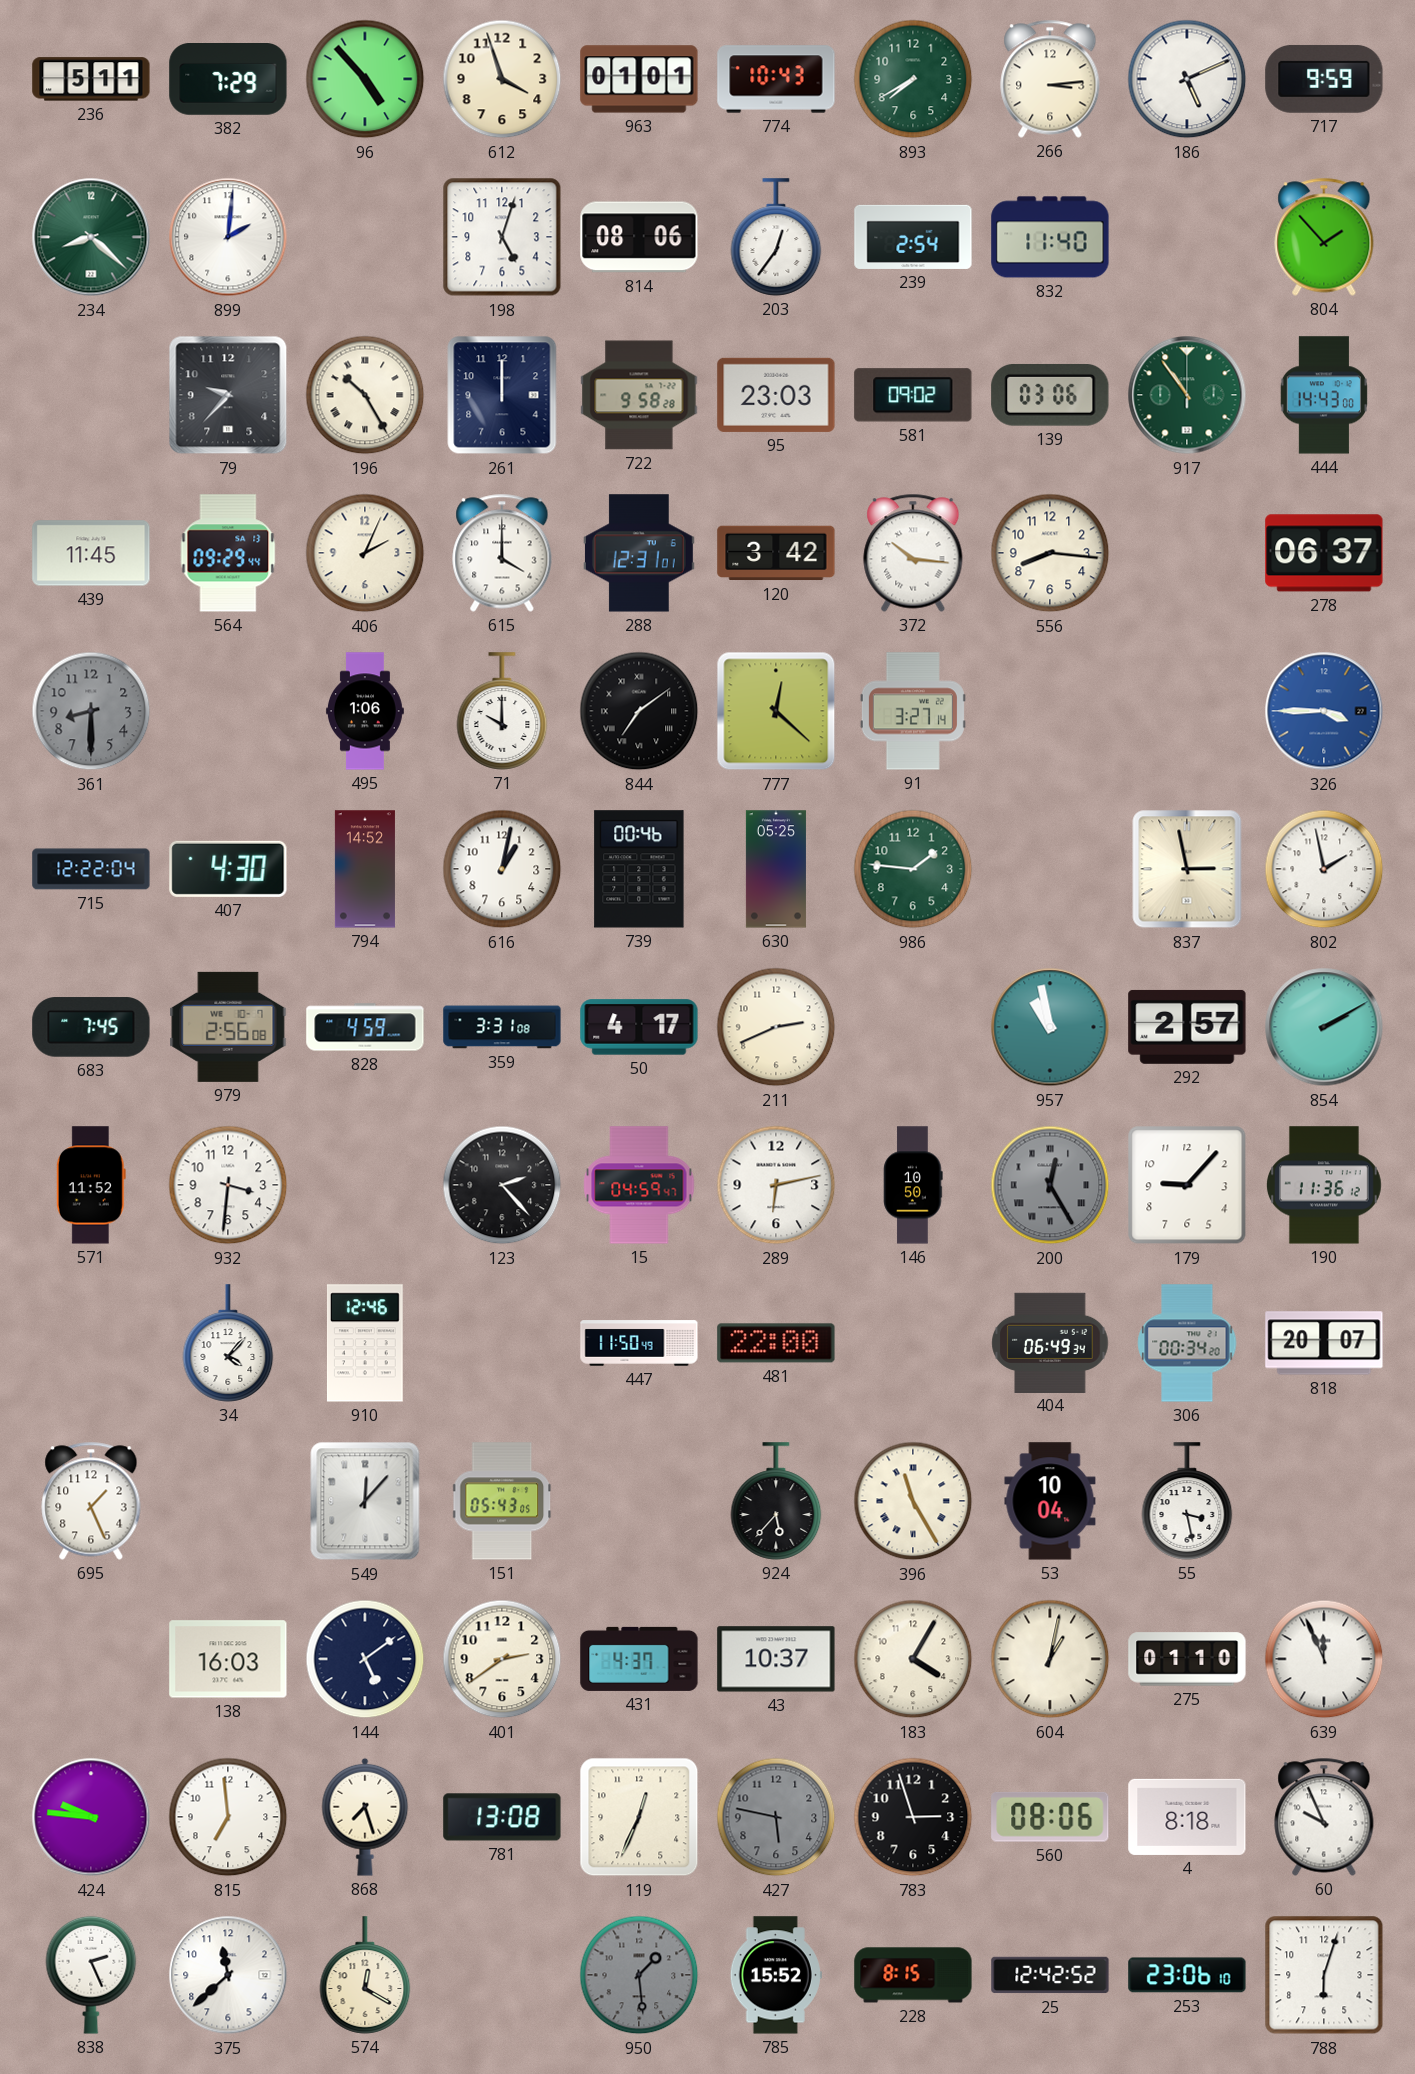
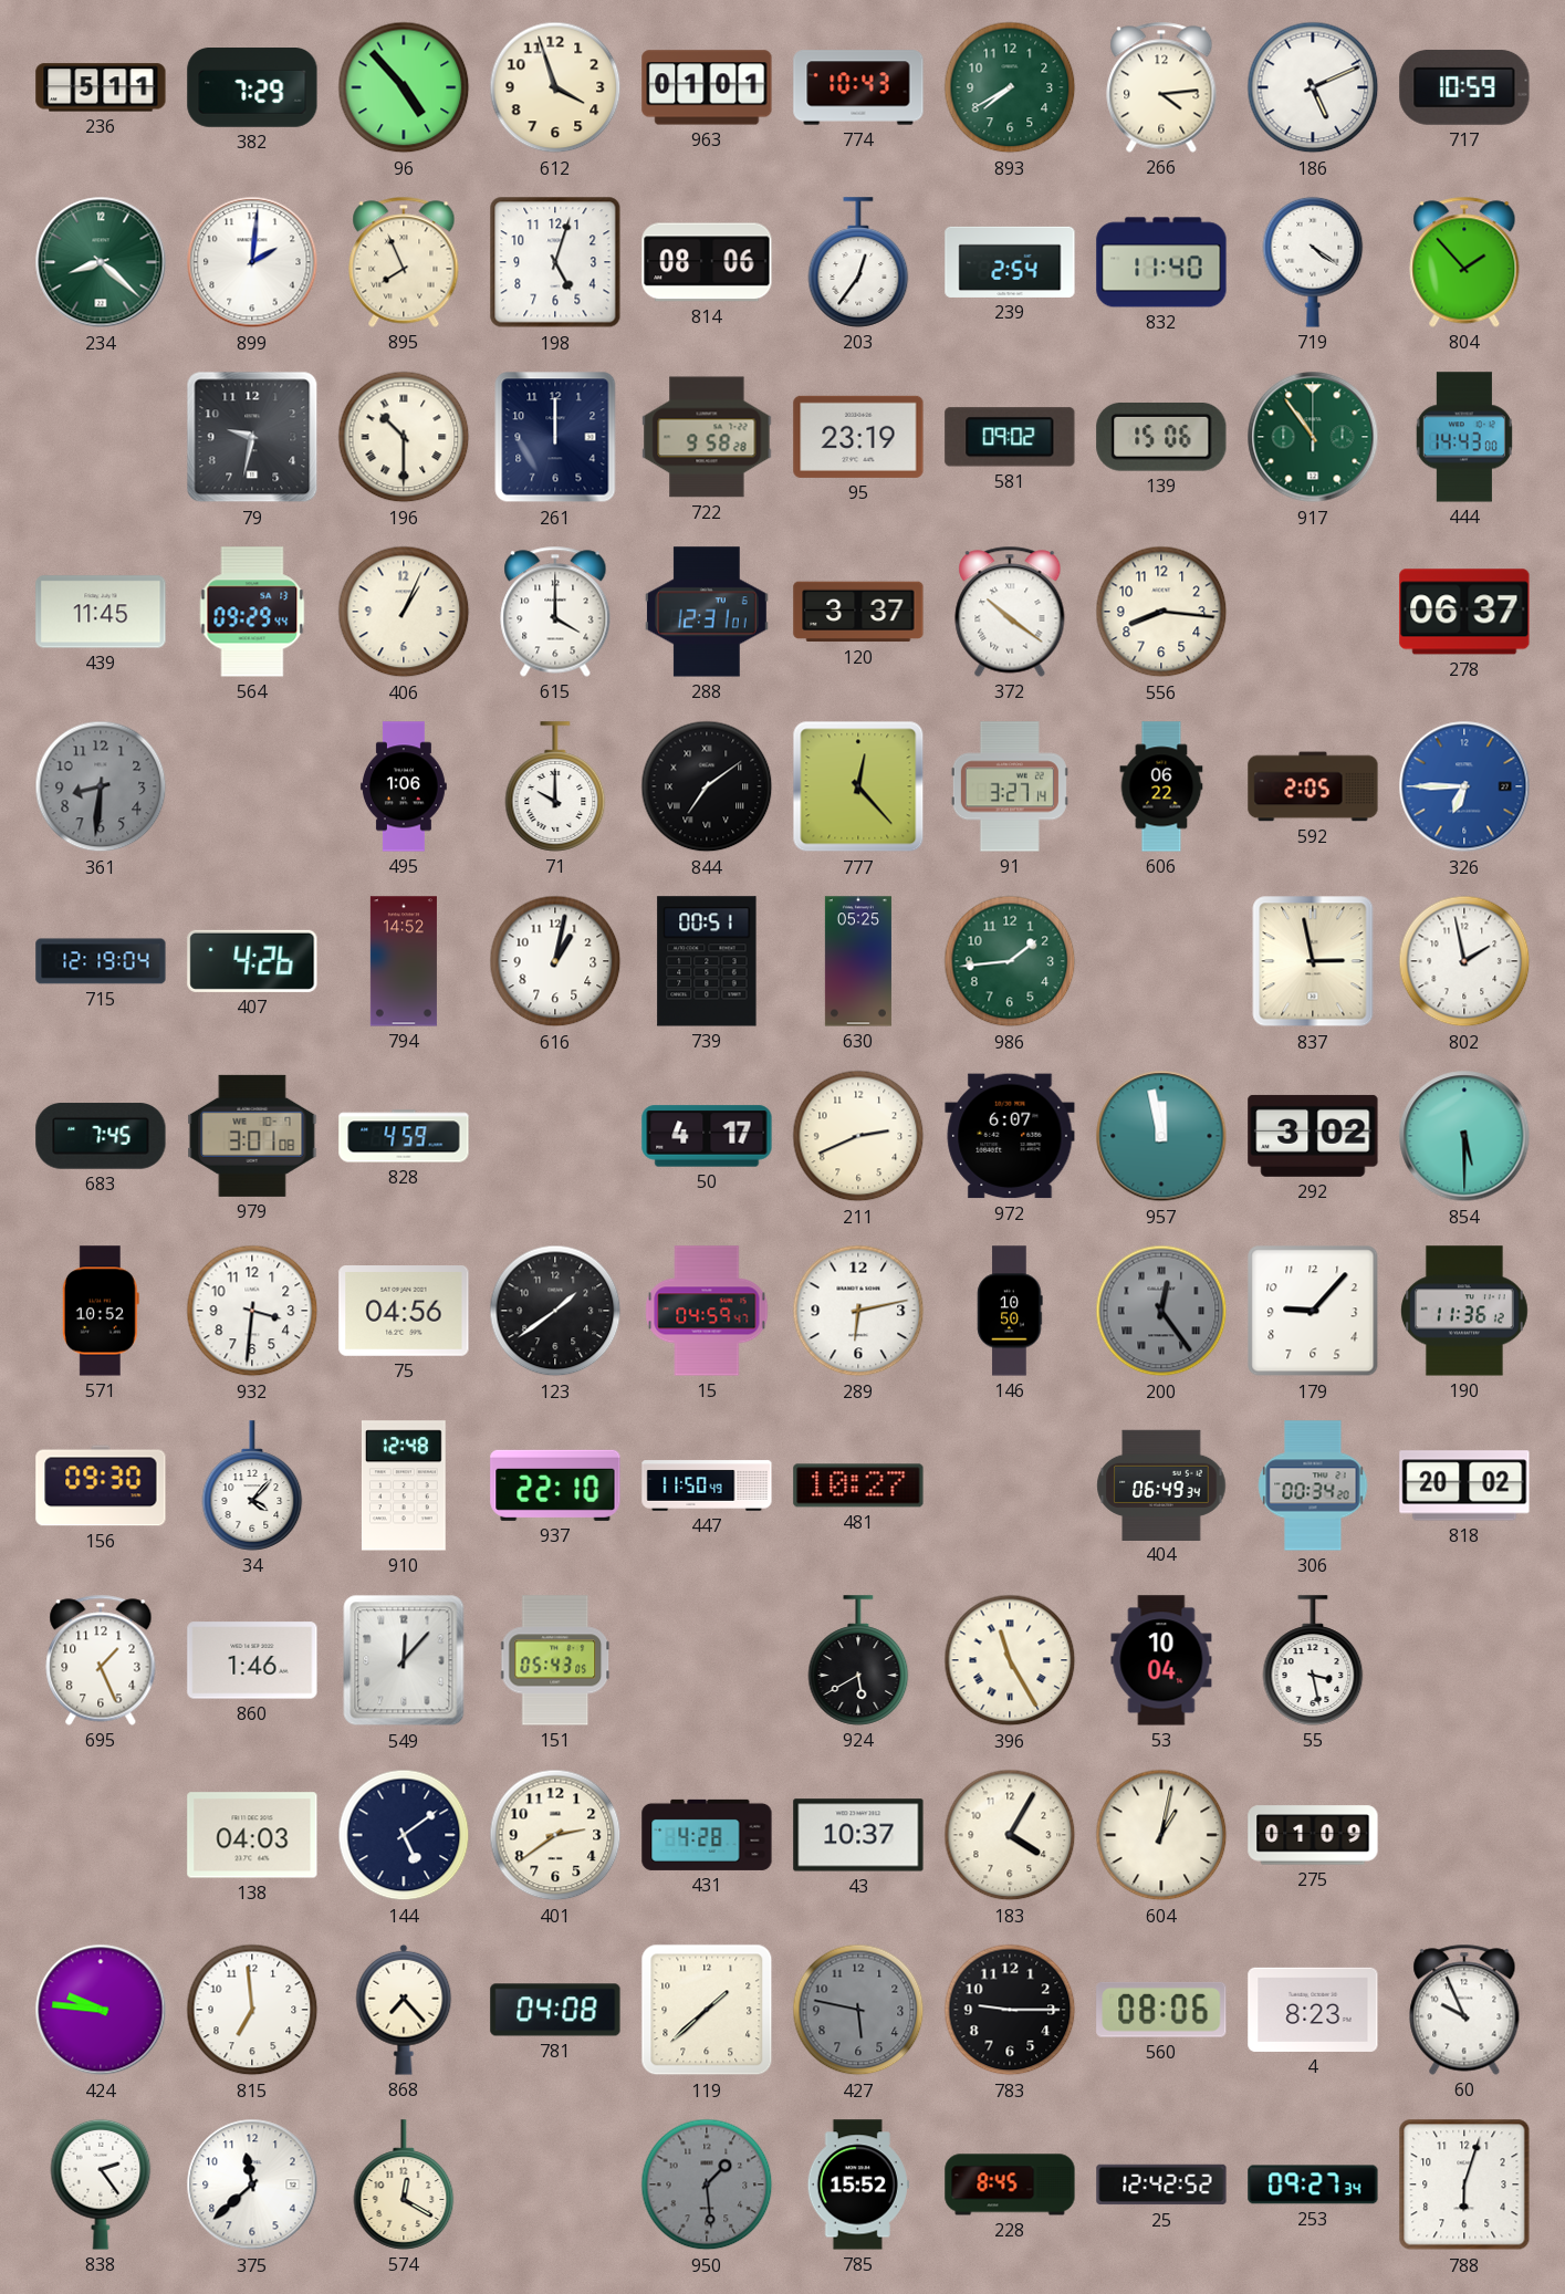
266: 3:14 -> 4:14
717: 9:59 -> 10:59
895: none -> 7:56
719: none -> 4:21
79: 9:37 -> 9:32
196: 10:25 -> 10:30
95: 23:03 -> 23:19
139: 03:06 -> 15:06
406: 2:04 -> 1:04
120: 3:42 -> 3:37
372: 10:16 -> 10:21
361: 8:30 -> 8:31
777: 12:22 -> 12:23
606: none -> 06:22
592: none -> 2:05
326: 3:45 -> 6:45
715: 12:22 -> 12:19
407: 4:30 -> 4:26
739: 00:46 -> 00:51
986: 1:46 -> 1:44
979: 2:56 -> 3:01
359: 3:31 -> none
972: none -> 6:07
957: 10:58 -> 11:58
292: 2:57 -> 3:02
854: 2:10 -> 5:30
571: 11:52 -> 10:52
75: none -> 04:56
123: 2:23 -> 1:39
200: 12:25 -> 12:24
156: none -> 09:30
910: 12:46 -> 12:48
937: none -> 22:10
481: 22:00 -> 10:27
818: 20:07 -> 20:02
860: none -> 1:46
924: 5:37 -> 5:40
138: 16:03 -> 04:03
431: 4:37 -> 4:28
275: 01:10 -> 01:09
639: 11:56 -> none
868: 7:27 -> 7:23
781: 13:08 -> 04:08
119: 12:34 -> 1:38
783: 2:57 -> 9:15
4: 8:18 -> 8:23
838: 2:26 -> 2:24
228: 8:15 -> 8:45
253: 23:06 -> 09:27
